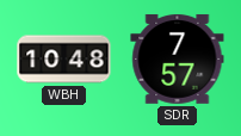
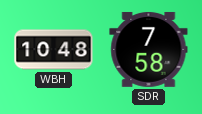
SDR: 7:57 -> 7:58
